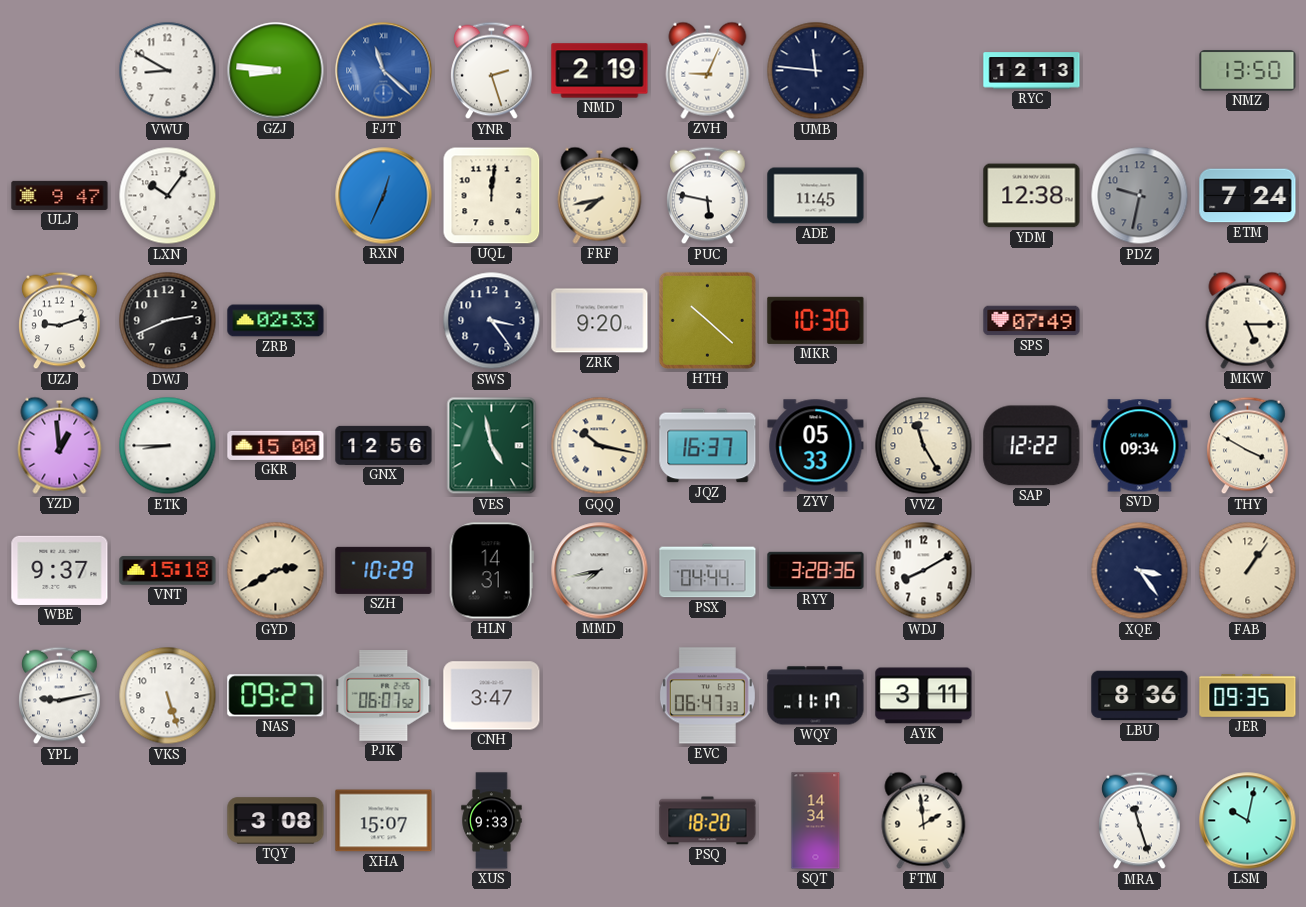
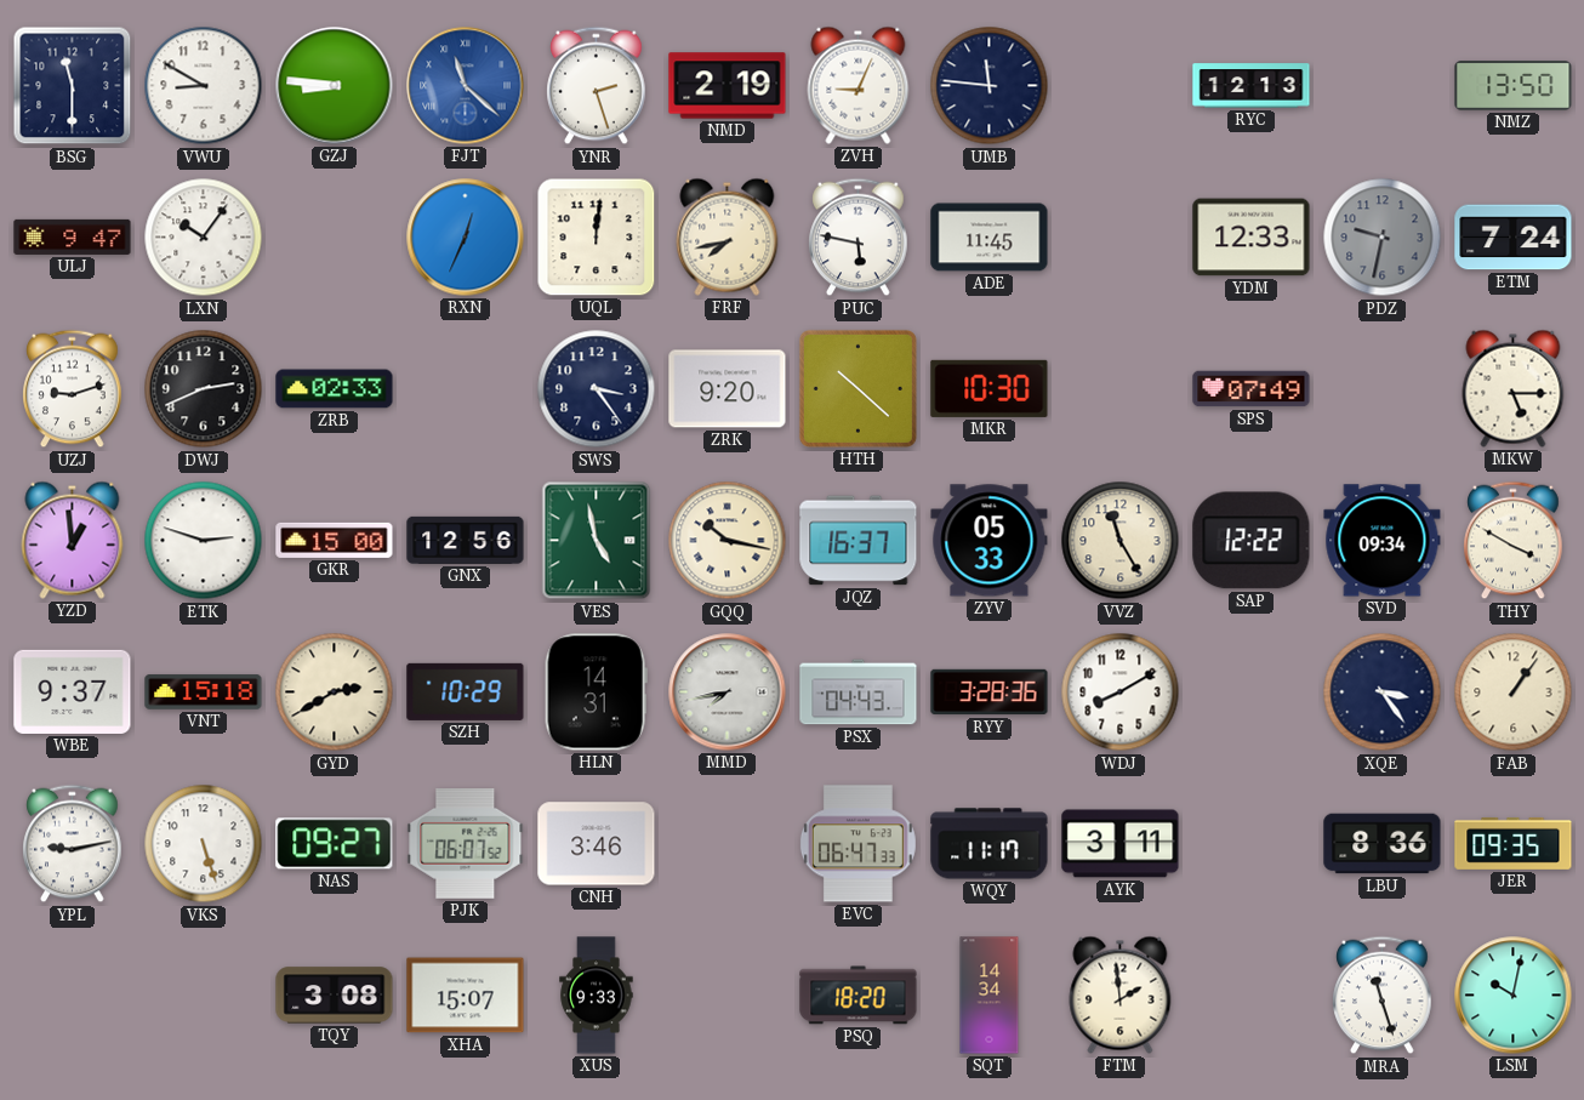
BSG: none -> 11:30
YDM: 12:38 -> 12:33
ETK: 8:45 -> 2:48
PSX: 04:44 -> 04:43
CNH: 3:47 -> 3:46
